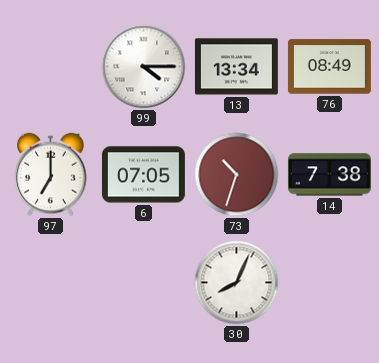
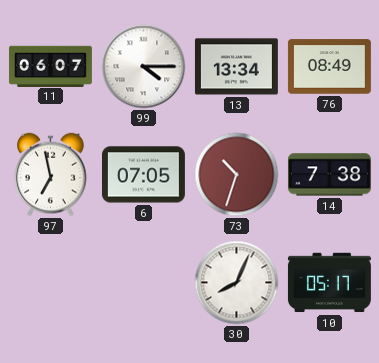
11: none -> 06:07
97: 7:00 -> 6:58
10: none -> 05:17
